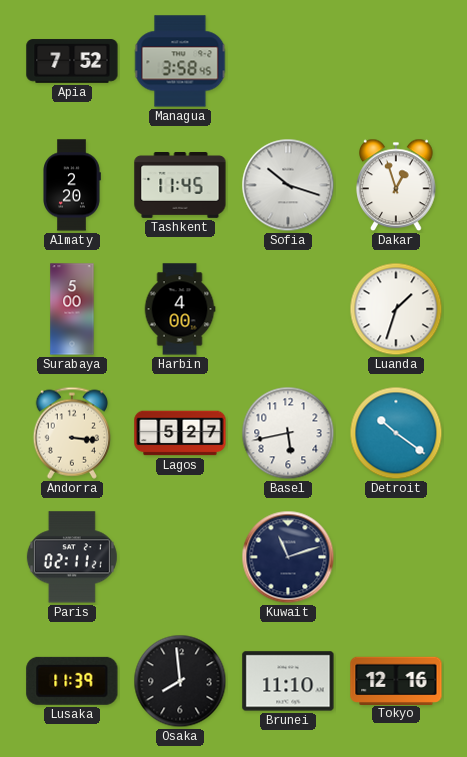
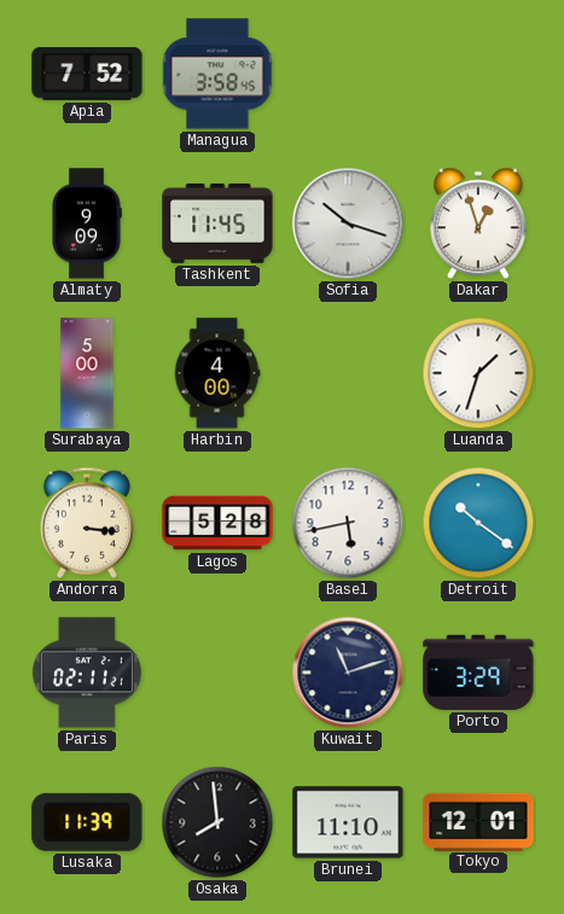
Almaty: 2:20 -> 9:09
Lagos: 5:27 -> 5:28
Porto: none -> 3:29
Tokyo: 12:16 -> 12:01
